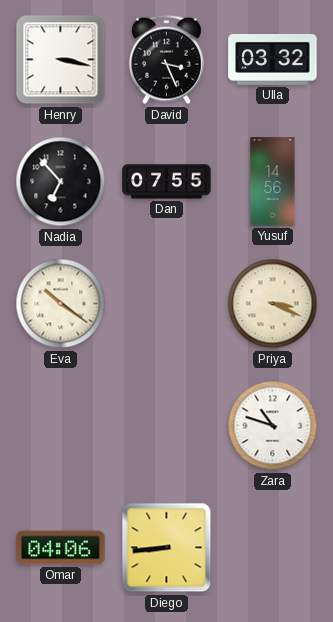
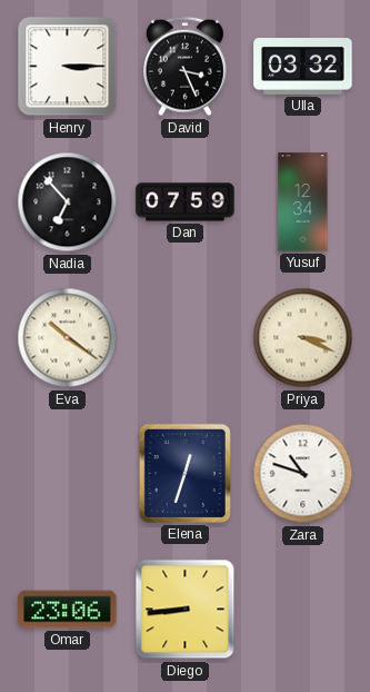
Henry: 3:17 -> 3:15
Dan: 07:55 -> 07:59
Yusuf: 14:56 -> 12:34
Elena: none -> 12:33
Omar: 04:06 -> 23:06
